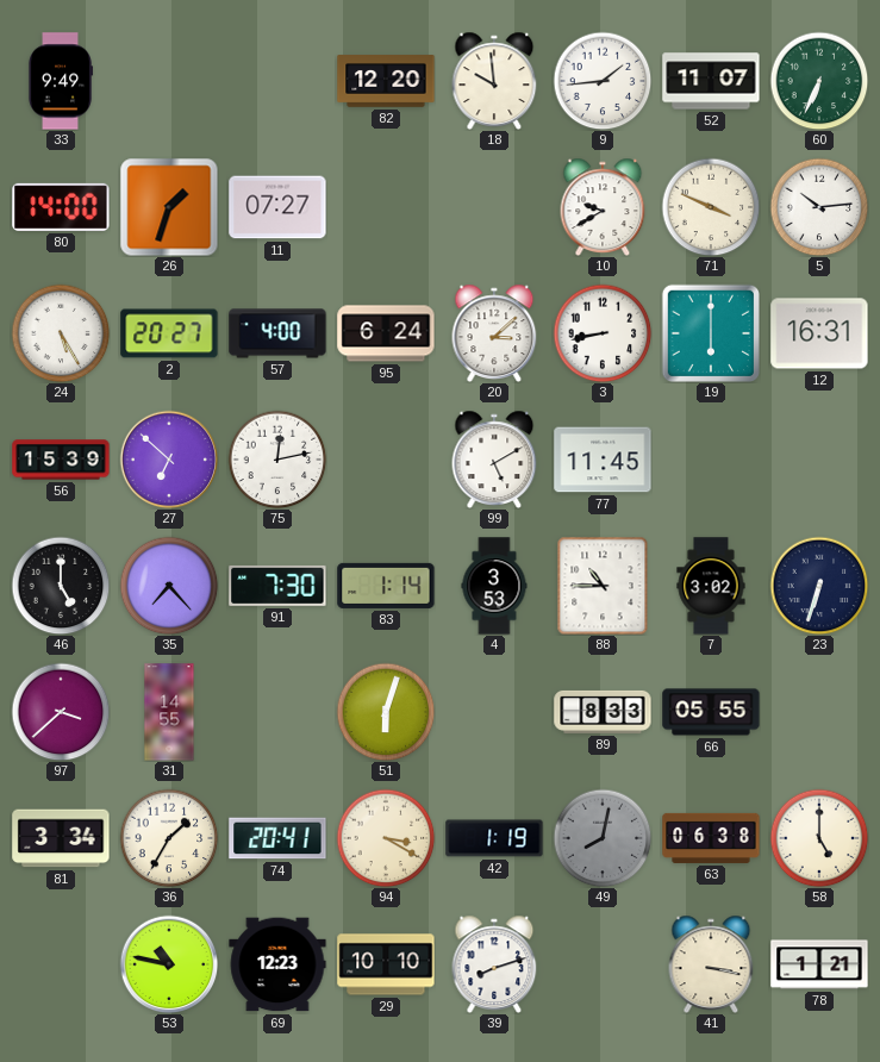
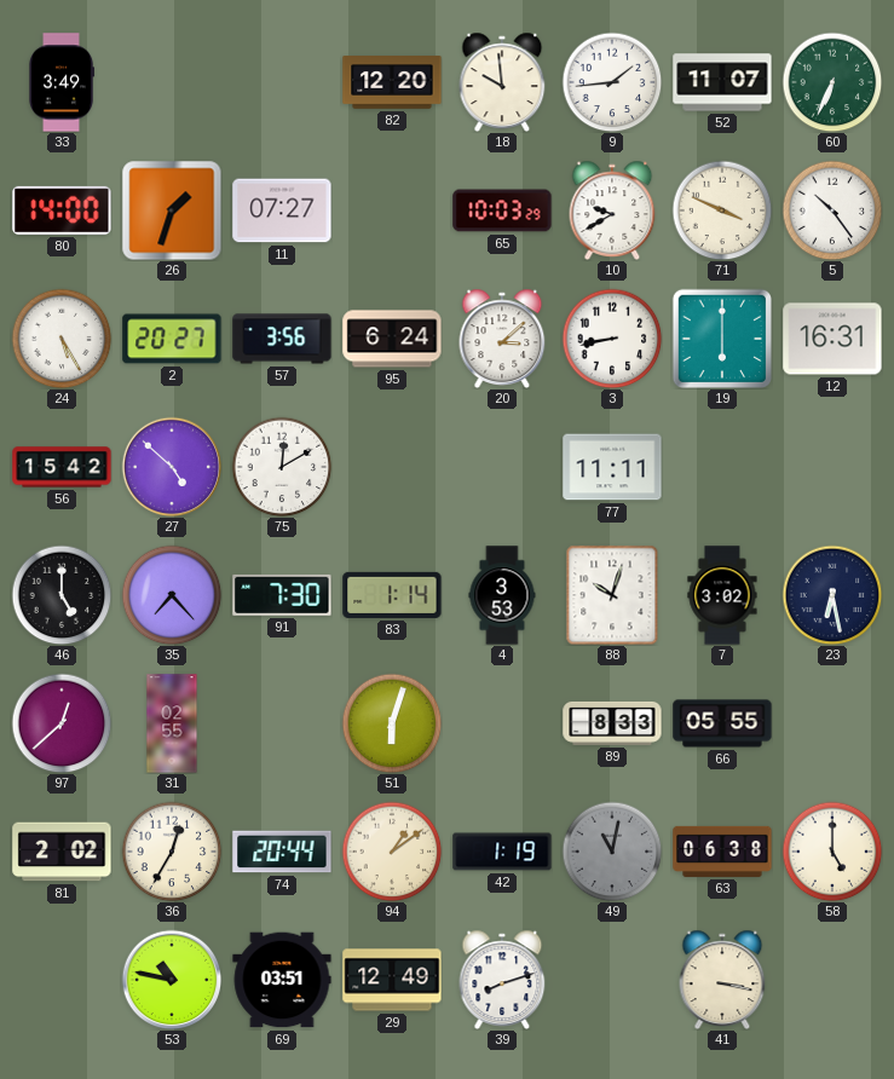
33: 9:49 -> 3:49
65: none -> 10:03
5: 10:14 -> 10:24
57: 4:00 -> 3:56
56: 15:39 -> 15:42
27: 6:52 -> 4:52
75: 12:13 -> 12:10
99: 5:10 -> none
77: 11:45 -> 11:11
88: 10:45 -> 10:03
23: 6:33 -> 6:28
97: 3:38 -> 12:38
31: 14:55 -> 02:55
81: 3:34 -> 2:02
36: 1:35 -> 12:35
74: 20:41 -> 20:44
94: 3:20 -> 1:09
49: 8:02 -> 11:02
69: 12:23 -> 03:51
29: 10:10 -> 12:49
78: 1:21 -> none
